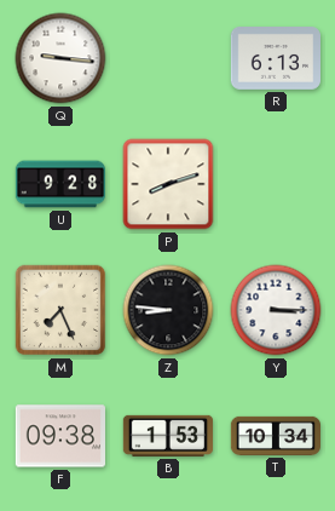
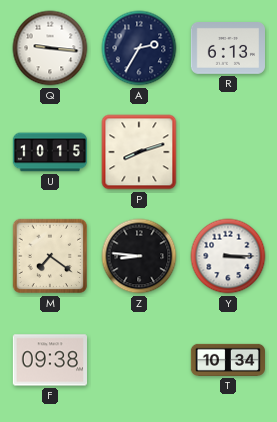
A: none -> 2:35
U: 9:28 -> 10:15
M: 7:26 -> 7:21
B: 1:53 -> none
